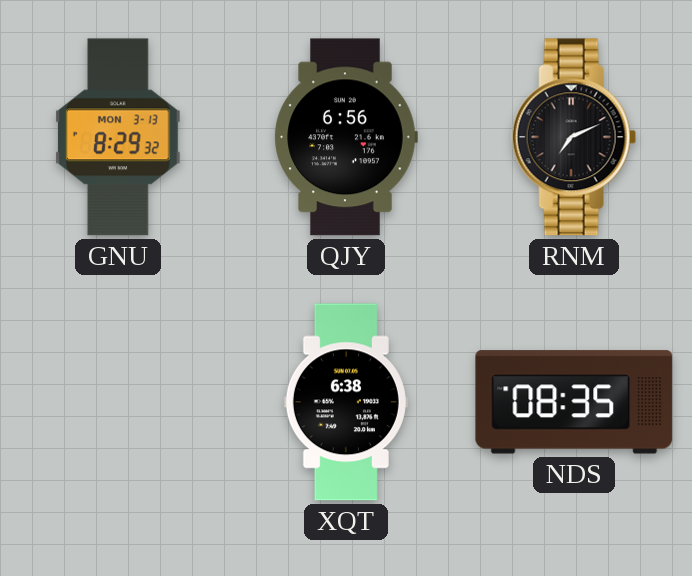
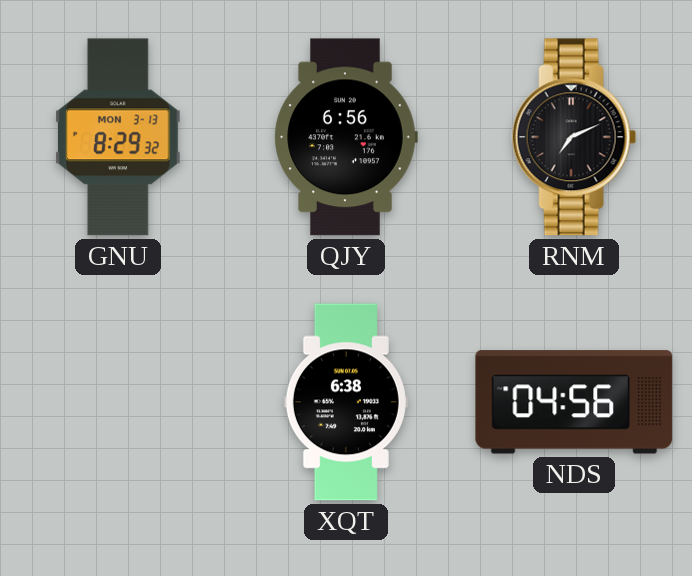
NDS: 08:35 -> 04:56
